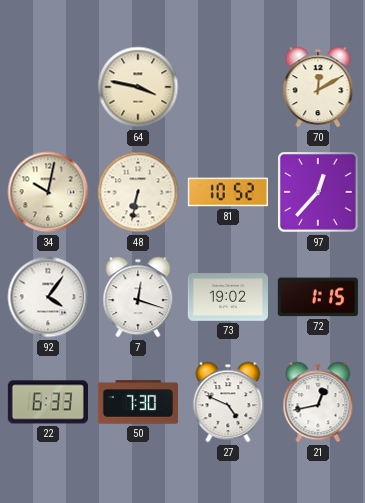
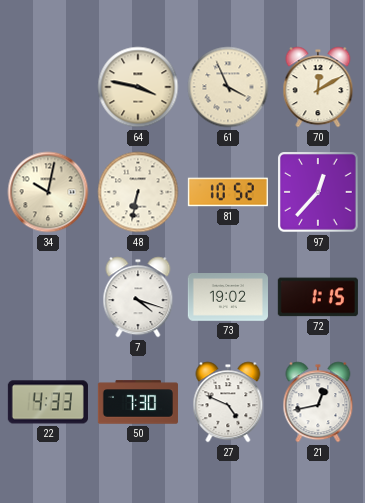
61: none -> 3:56
92: 4:06 -> none
7: 12:18 -> 4:18
22: 6:33 -> 4:33
